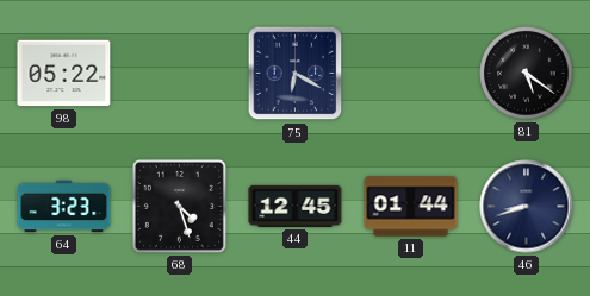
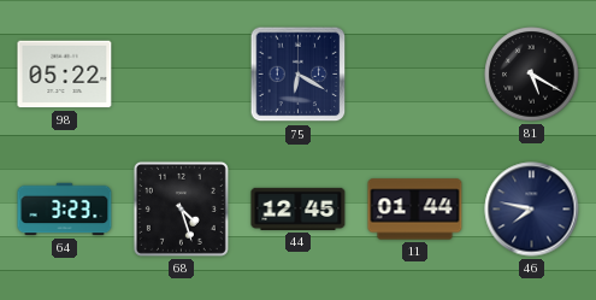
81: 5:21 -> 5:20
46: 8:42 -> 7:47
